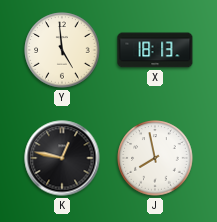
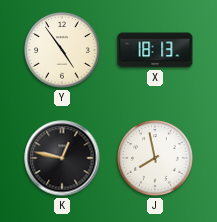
Y: 4:59 -> 4:54
